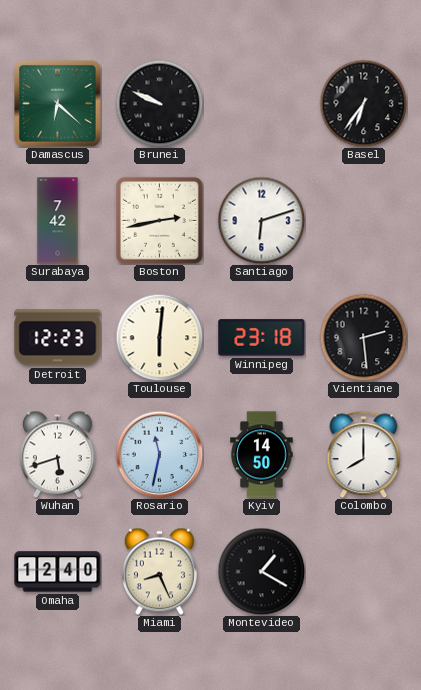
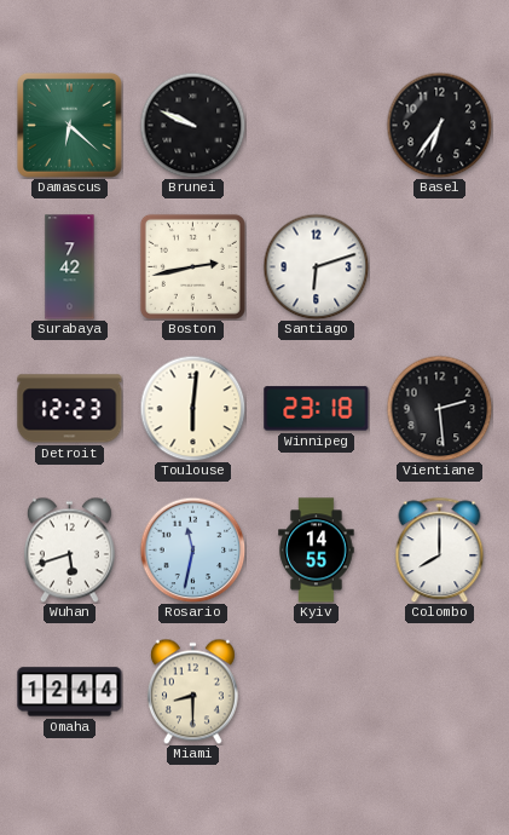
Kyiv: 14:50 -> 14:55
Omaha: 12:40 -> 12:44
Miami: 8:26 -> 8:30
Montevideo: 1:20 -> none
